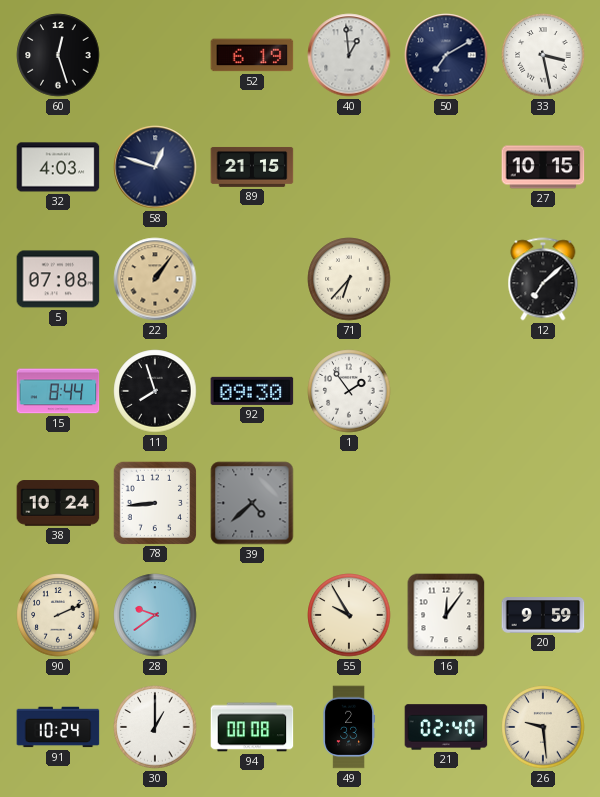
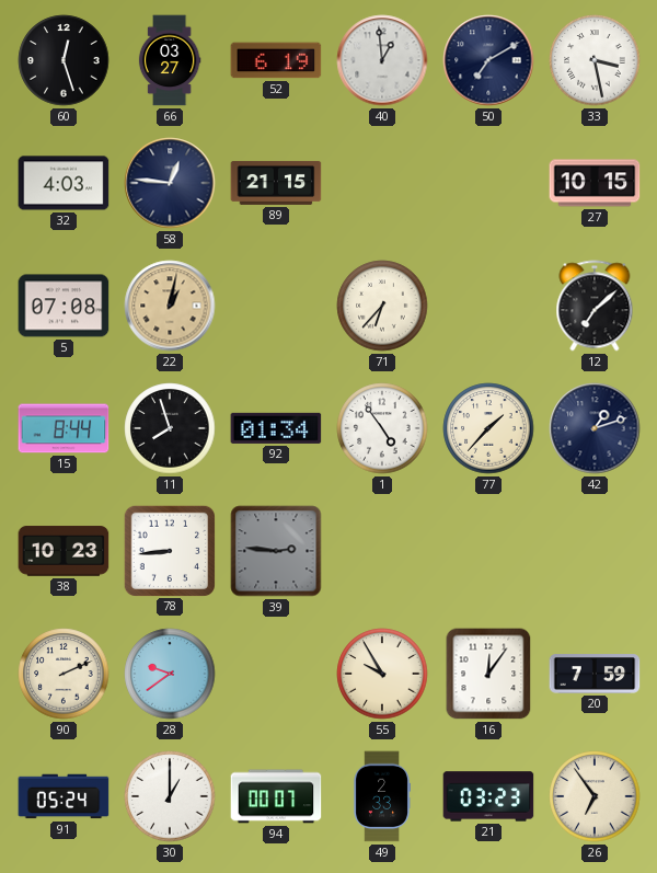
66: none -> 03:27
58: 12:48 -> 12:46
22: 1:06 -> 1:02
92: 09:30 -> 01:34
1: 1:54 -> 4:54
77: none -> 1:37
42: none -> 1:12
38: 10:24 -> 10:23
39: 4:38 -> 2:46
20: 9:59 -> 7:59
91: 10:24 -> 05:24
94: 00:08 -> 00:07
21: 02:40 -> 03:23
26: 9:29 -> 6:54
